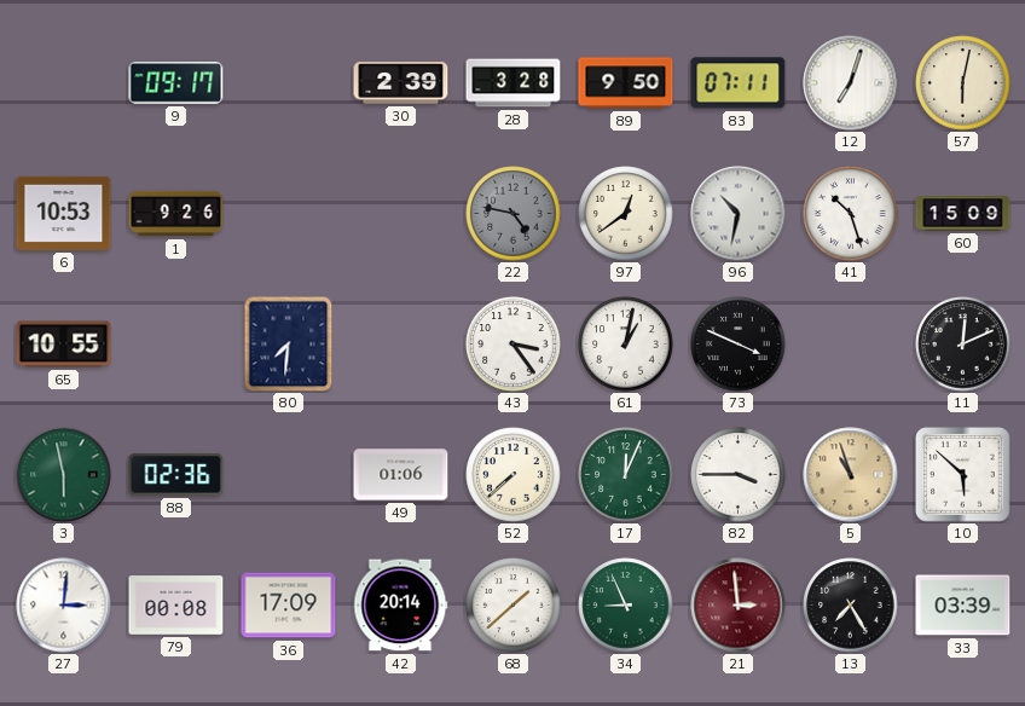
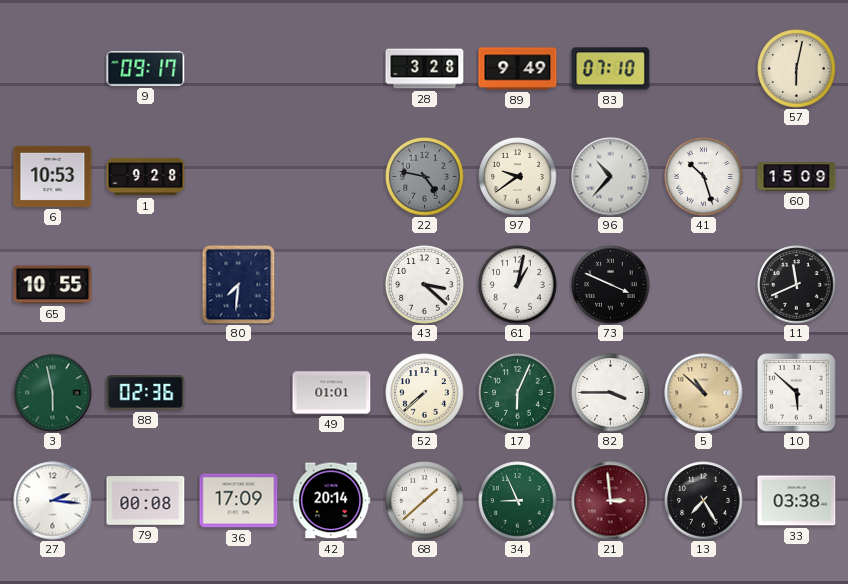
30: 2:39 -> none
89: 9:50 -> 9:49
83: 07:11 -> 07:10
12: 7:03 -> none
1: 9:26 -> 9:28
97: 12:39 -> 9:39
96: 10:32 -> 10:37
43: 3:24 -> 3:22
11: 12:11 -> 11:41
49: 01:06 -> 01:01
17: 12:04 -> 6:04
5: 10:57 -> 10:52
27: 3:01 -> 2:16
33: 03:39 -> 03:38
